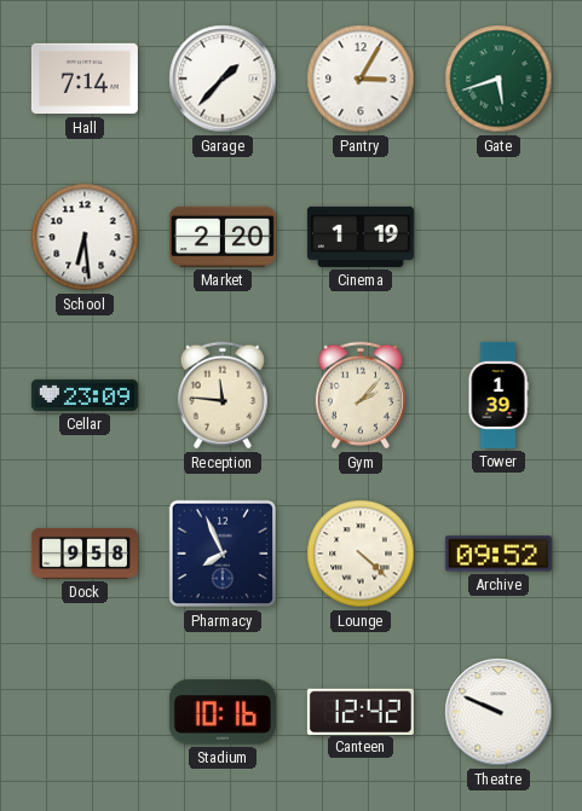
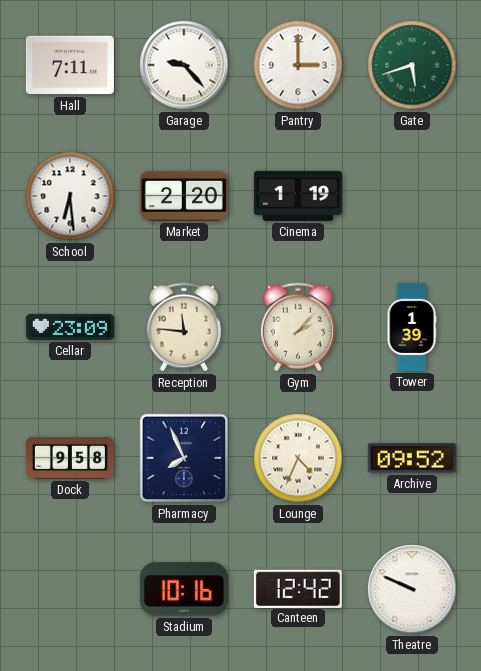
Hall: 7:14 -> 7:11
Garage: 1:37 -> 9:23
Pantry: 3:05 -> 3:00
Lounge: 4:22 -> 4:34
